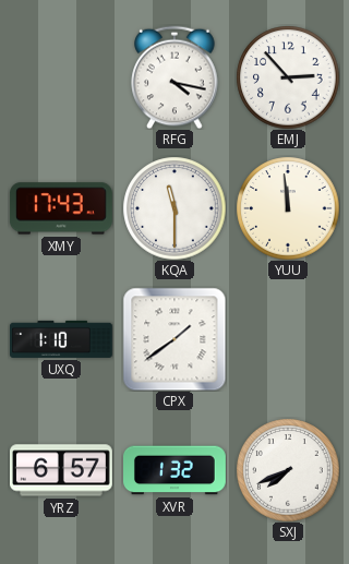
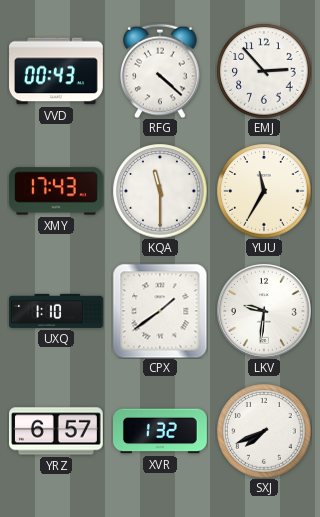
VVD: none -> 00:43
RFG: 4:17 -> 4:22
YUU: 11:59 -> 11:35
LKV: none -> 9:31
